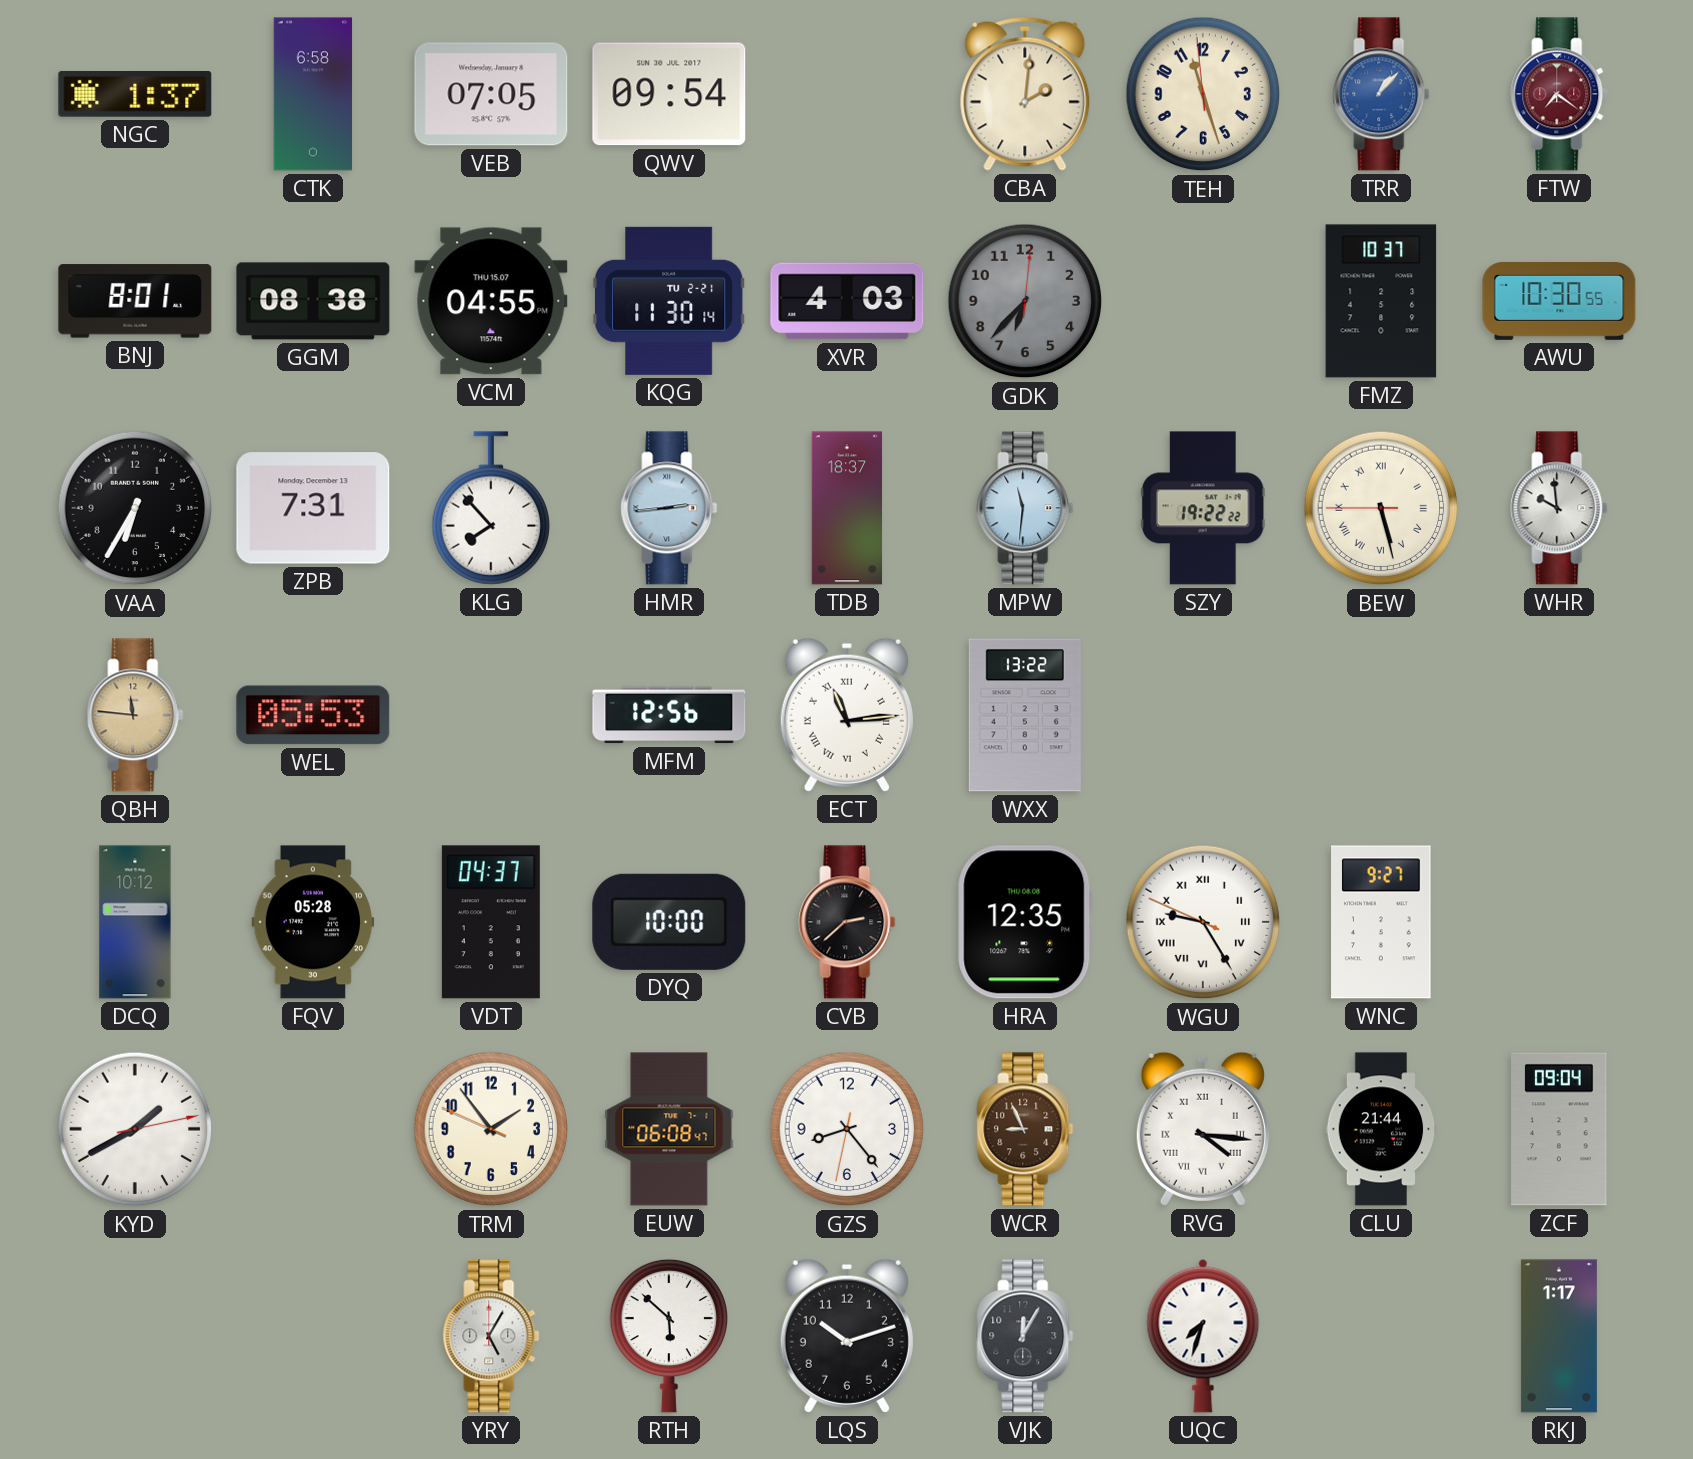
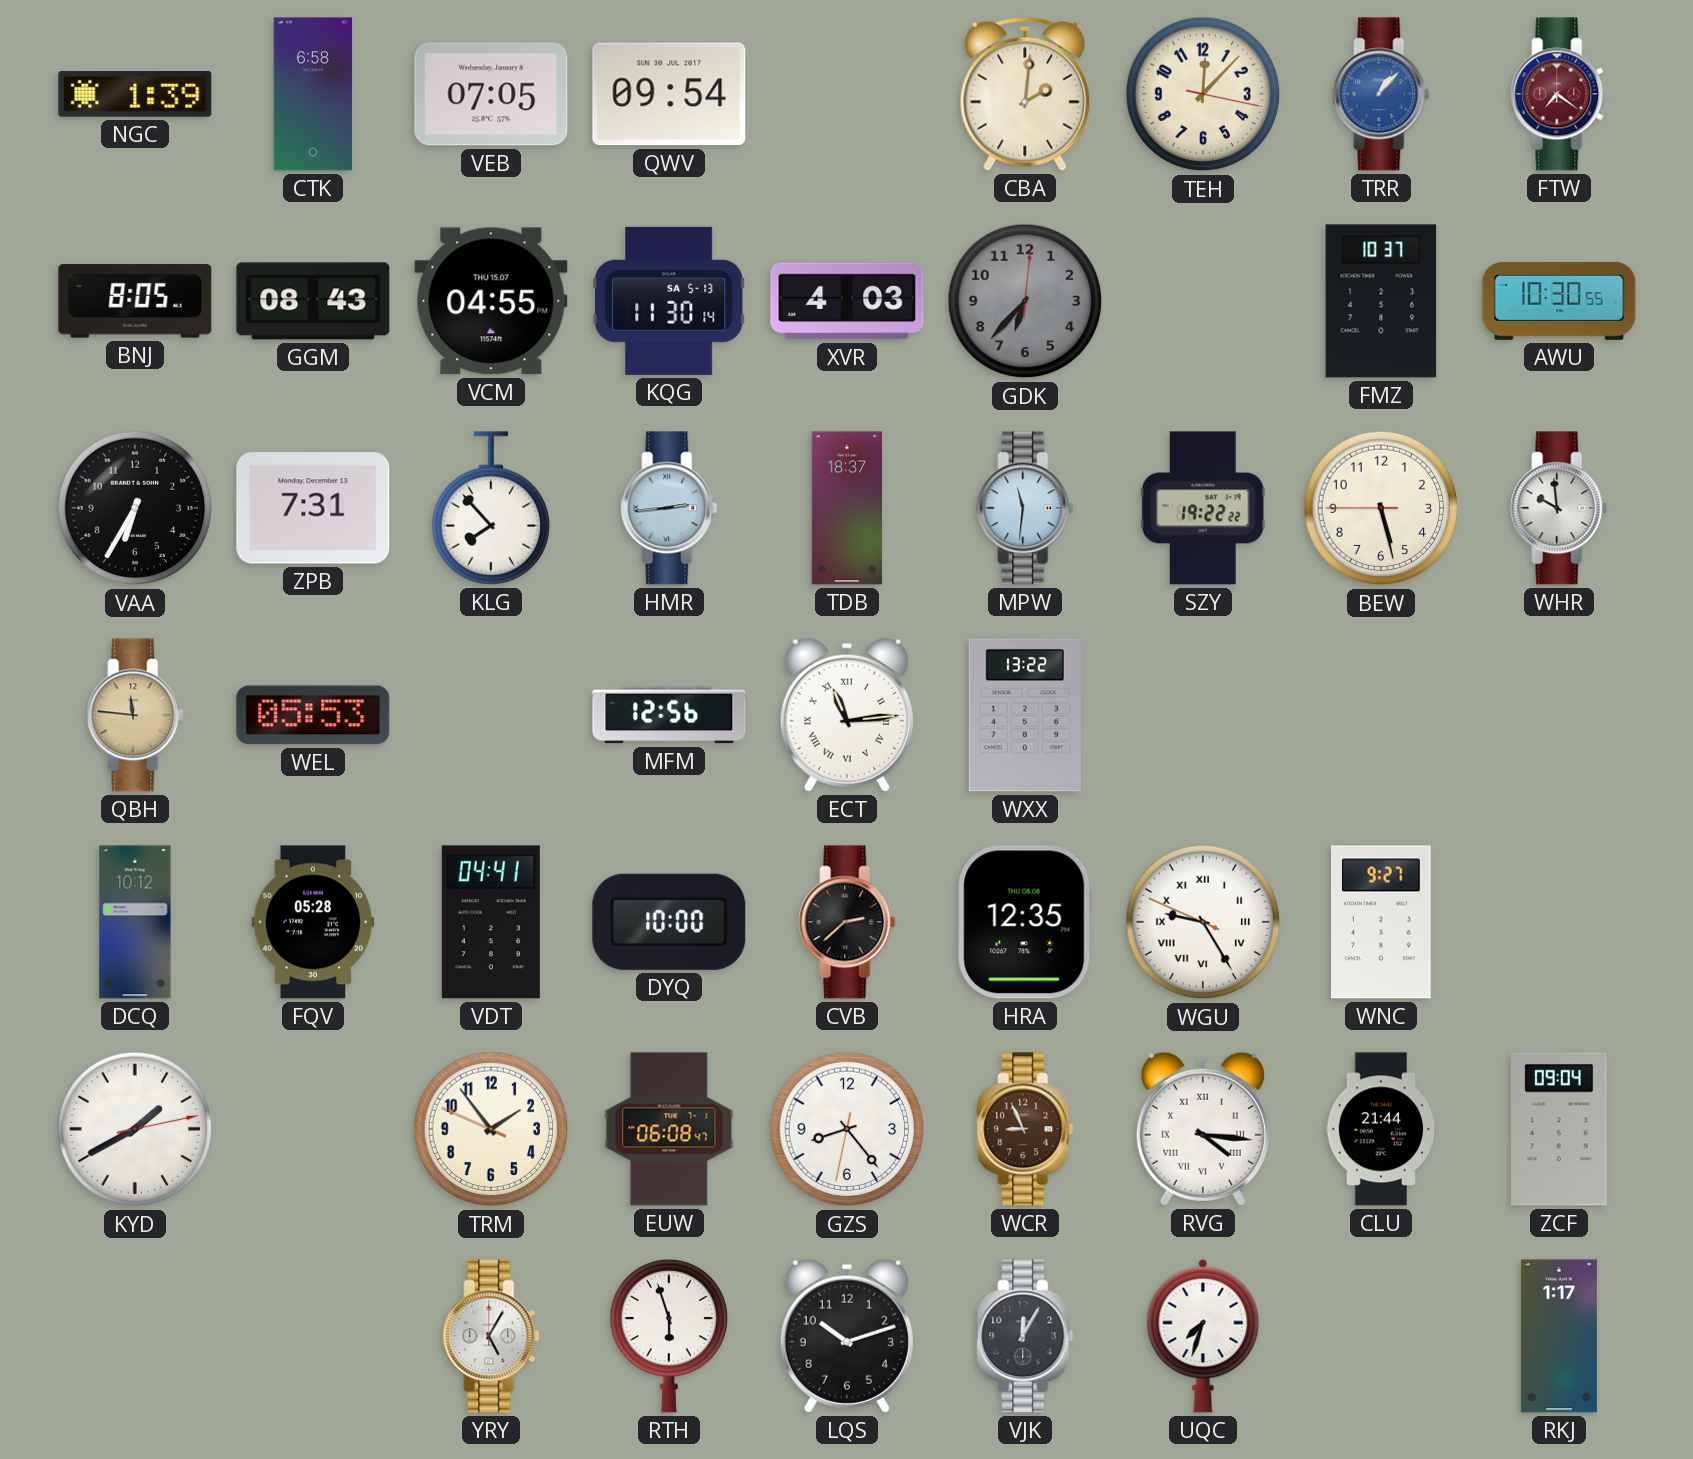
NGC: 1:37 -> 1:39
TEH: 11:26 -> 12:07
BNJ: 8:01 -> 8:05
GGM: 08:38 -> 08:43
KQG date: TU 2-21 -> SA 5-13
BEW numerals: Roman -> Arabic
VDT: 04:37 -> 04:41
RTH: 5:52 -> 5:57
